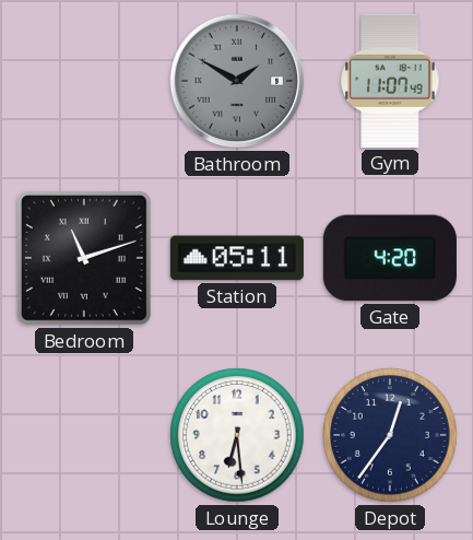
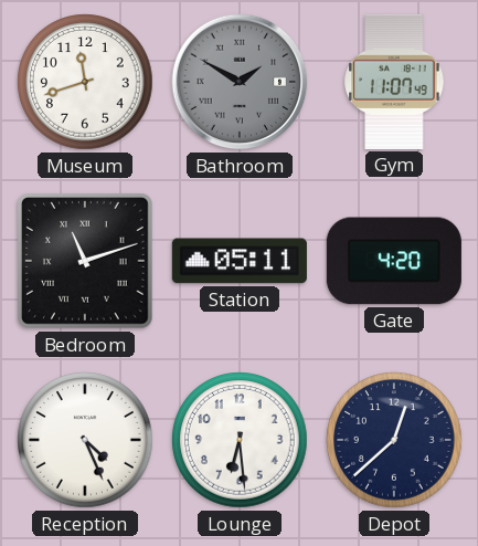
Museum: none -> 11:42
Reception: none -> 4:26
Depot: 12:36 -> 12:38
